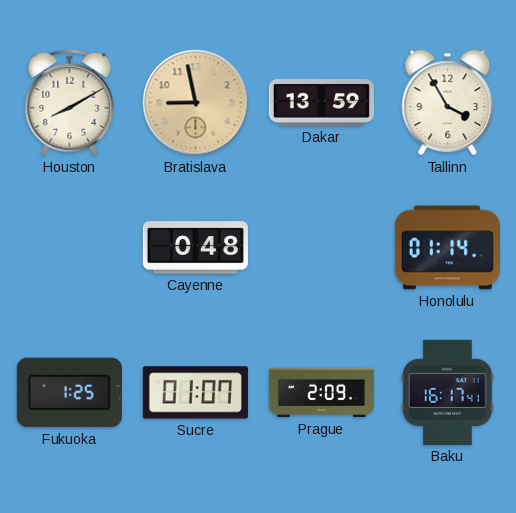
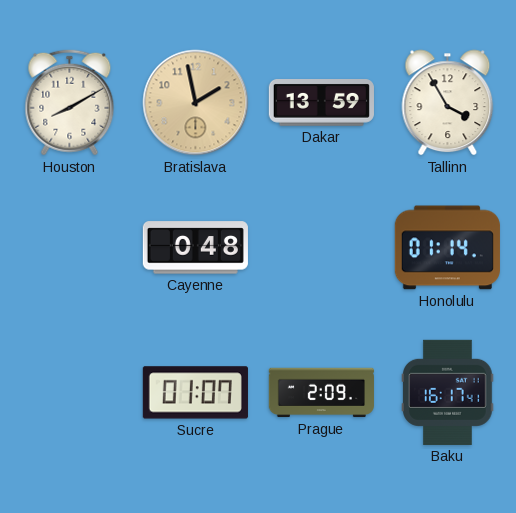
Bratislava: 8:58 -> 1:58
Fukuoka: 1:25 -> none
